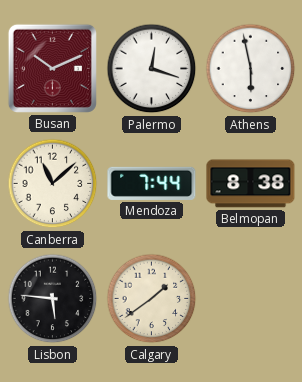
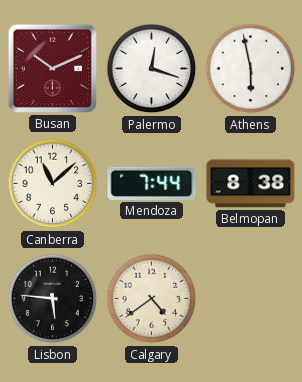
Calgary: 1:39 -> 4:39
